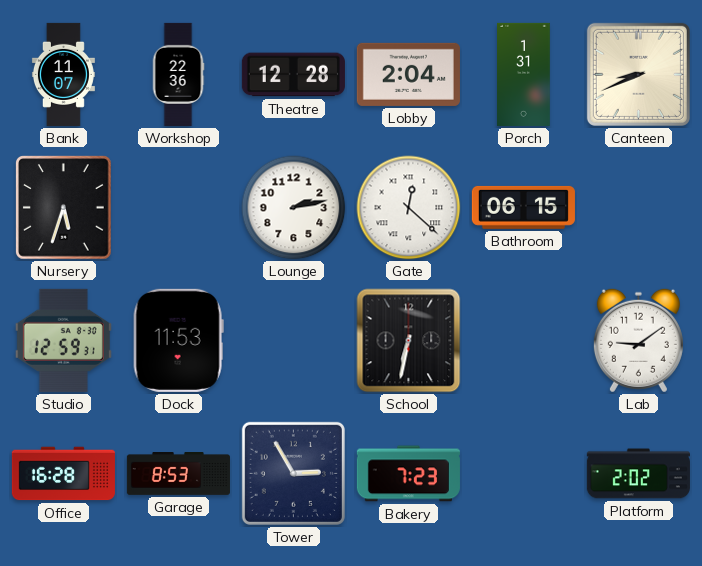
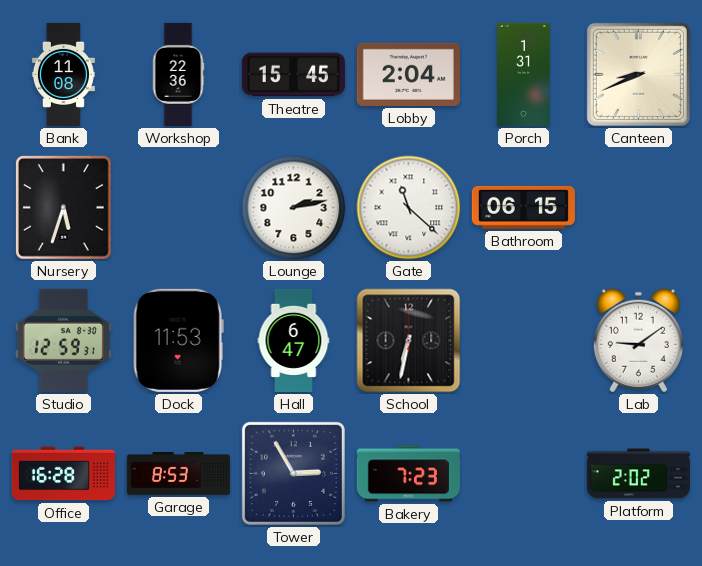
Bank: 11:07 -> 11:08
Theatre: 12:28 -> 15:45
Gate: 12:22 -> 11:22
Hall: none -> 6:47
